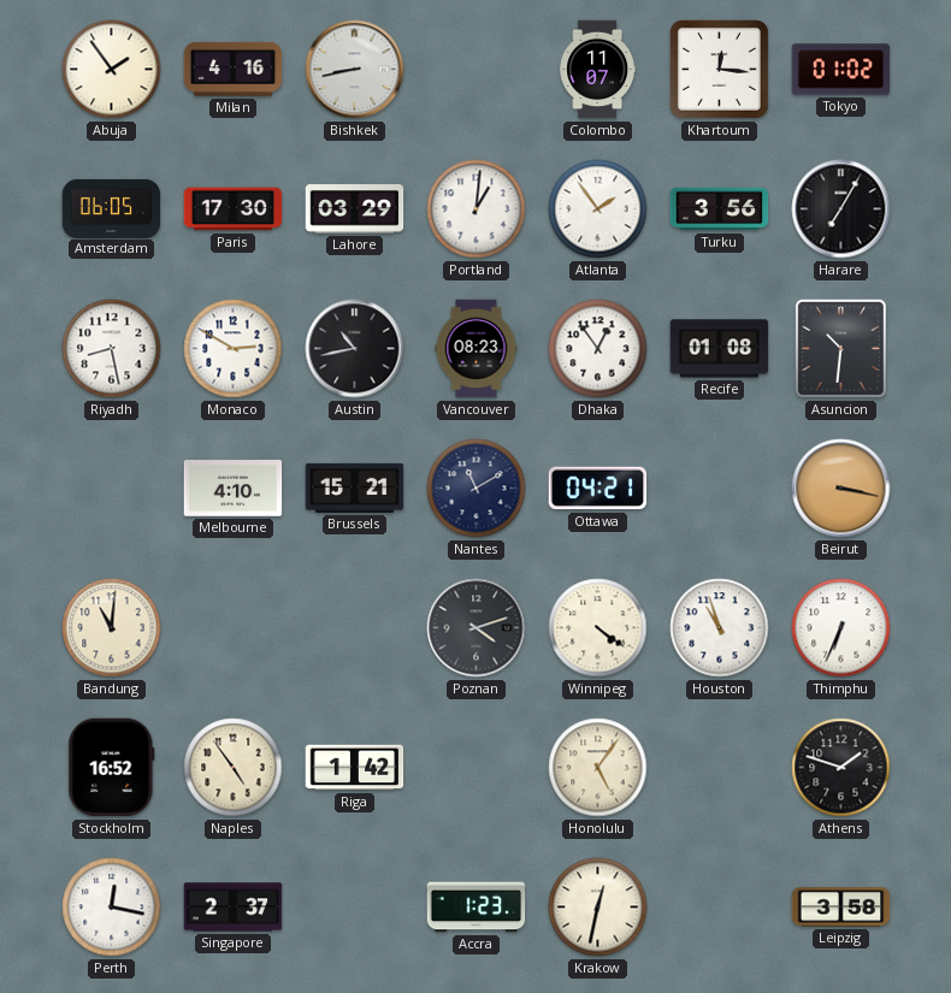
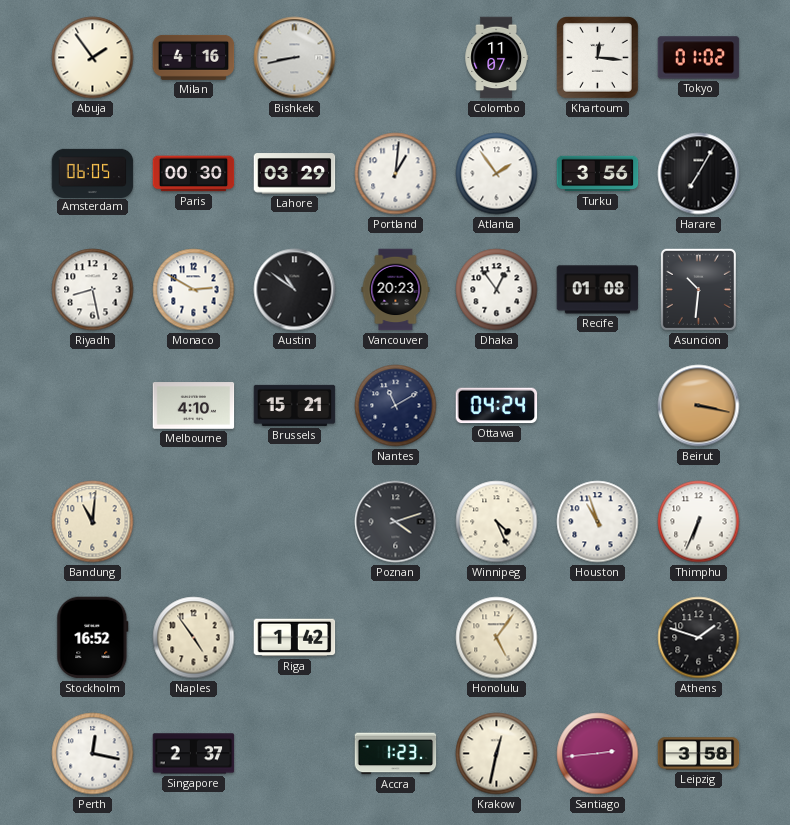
Paris: 17:30 -> 00:30
Austin: 10:43 -> 10:51
Vancouver: 08:23 -> 20:23
Ottawa: 04:21 -> 04:24
Winnipeg: 4:21 -> 4:26
Santiago: none -> 2:44
